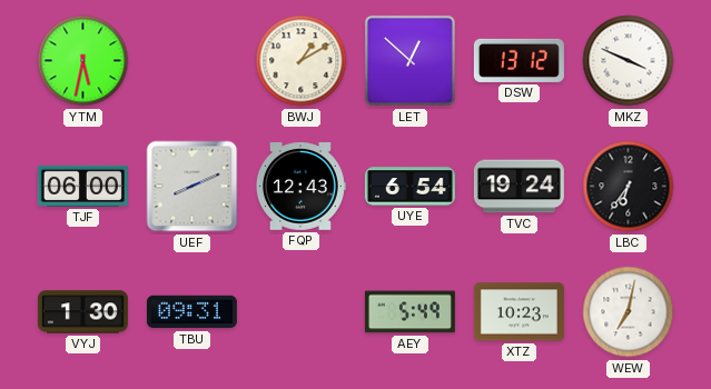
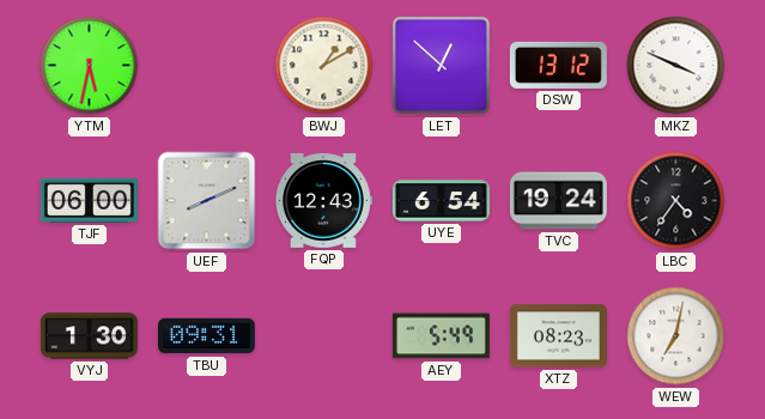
LBC: 6:36 -> 4:36
XTZ: 10:23 -> 08:23
